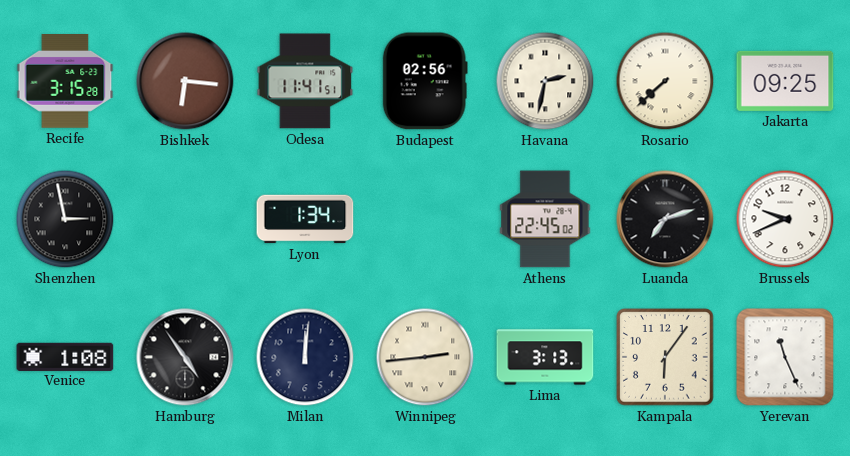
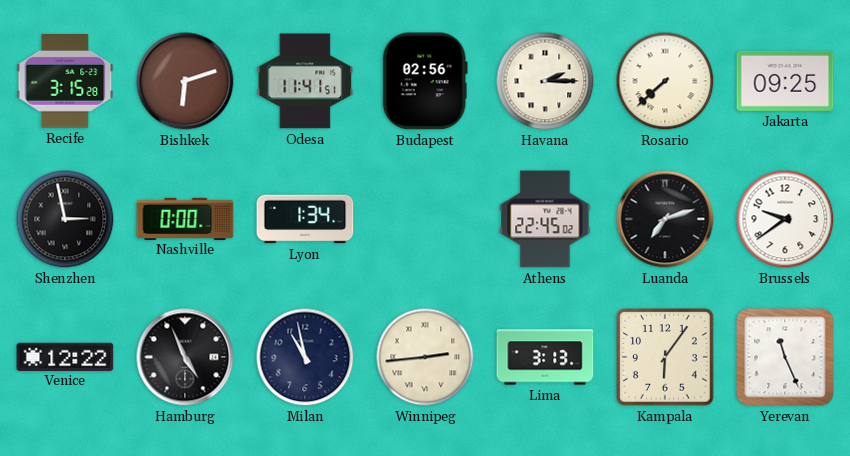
Bishkek: 6:16 -> 6:12
Havana: 2:32 -> 2:15
Nashville: none -> 0:00
Brussels: 9:41 -> 9:39
Venice: 1:08 -> 12:22
Hamburg: 4:54 -> 4:56
Milan: 12:01 -> 10:58
